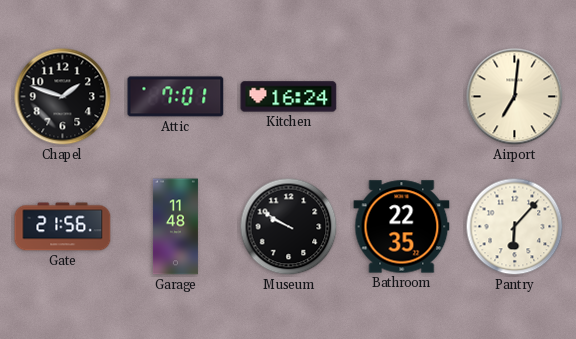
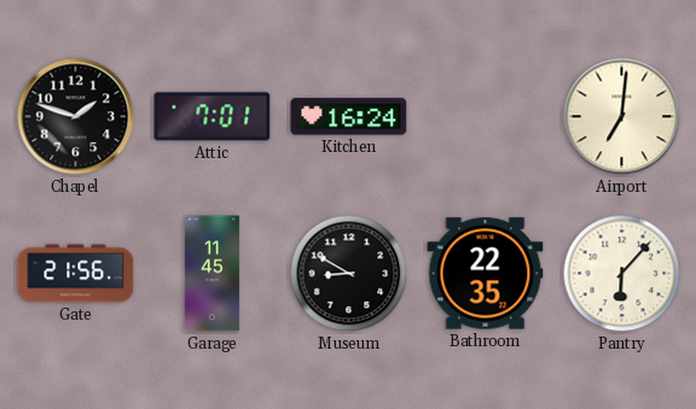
Garage: 11:48 -> 11:45
Museum: 9:50 -> 8:50
